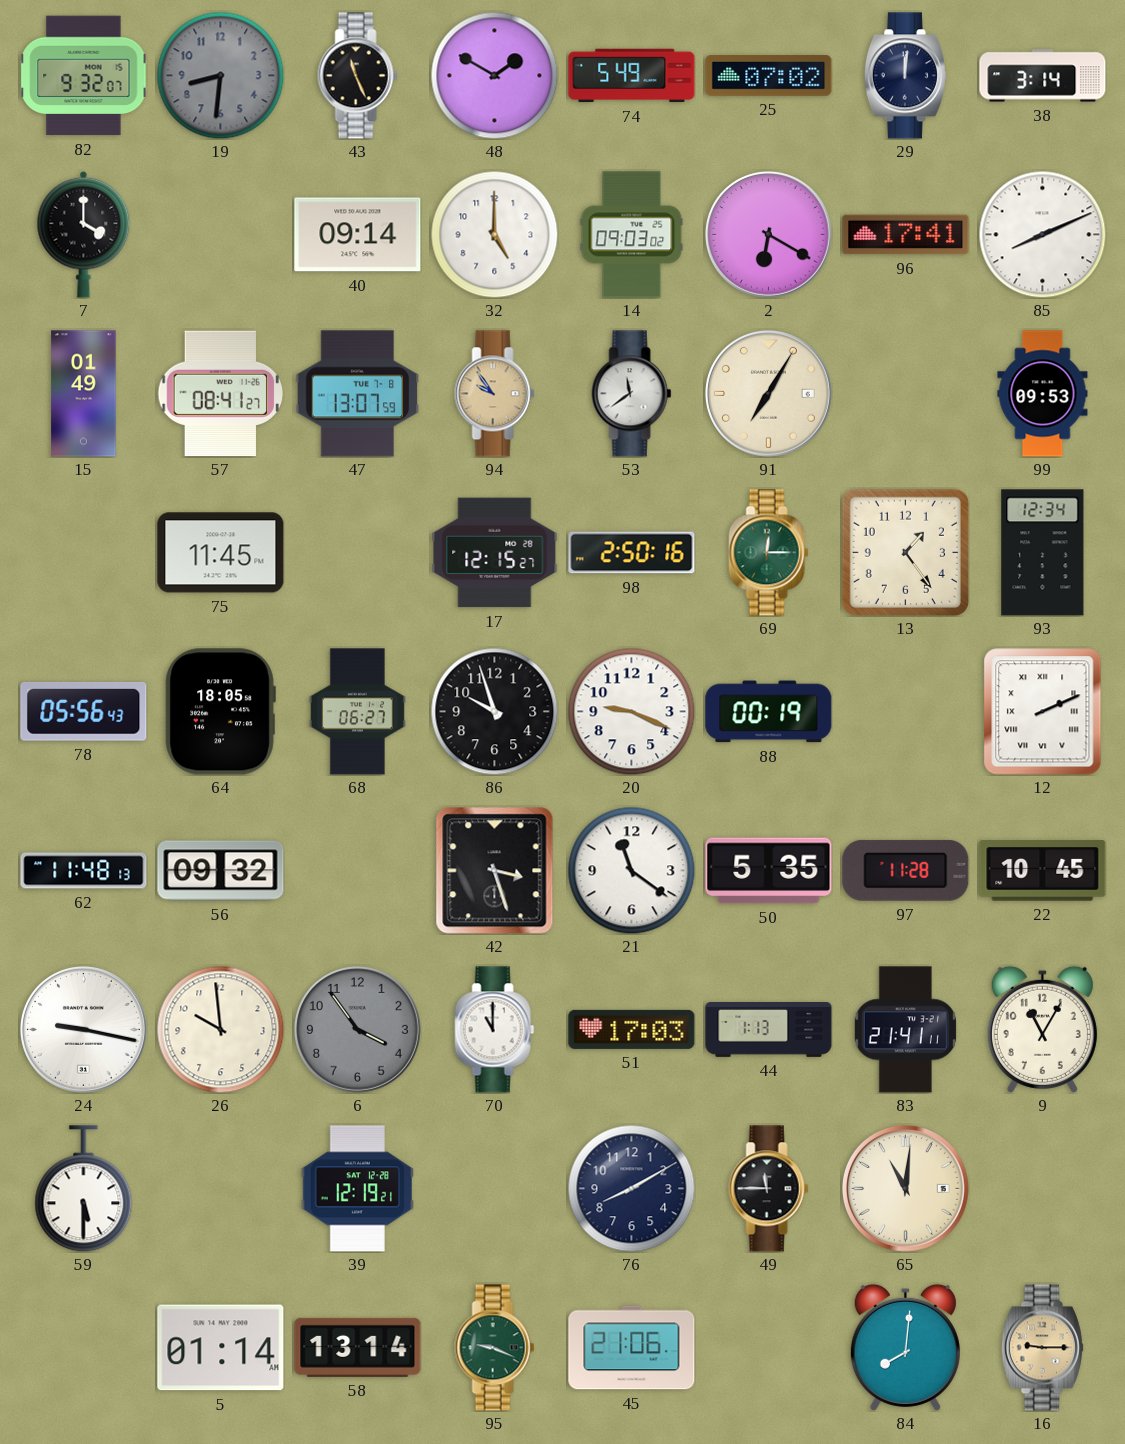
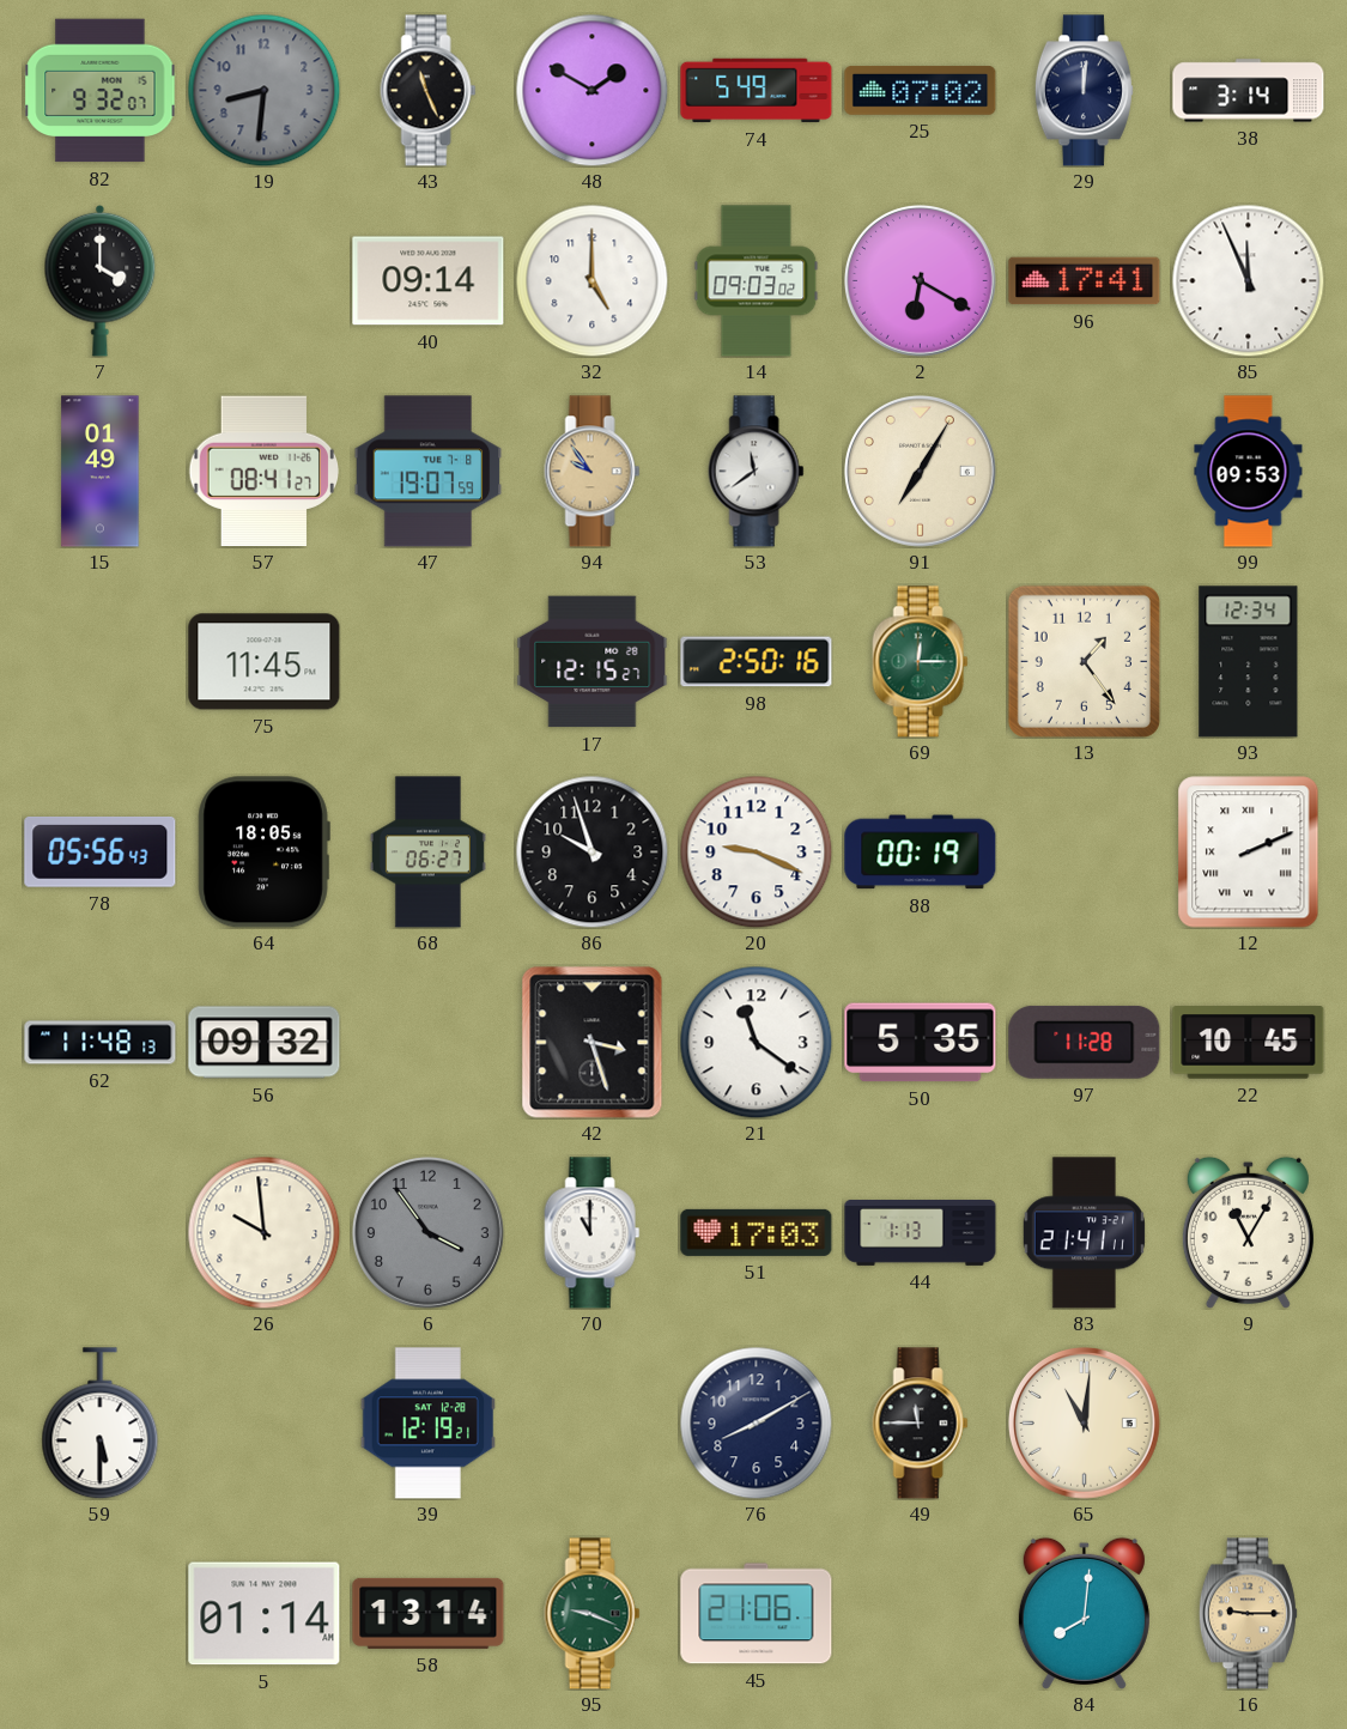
85: 8:11 -> 11:56
47: 13:07 -> 19:07
24: 9:17 -> none
